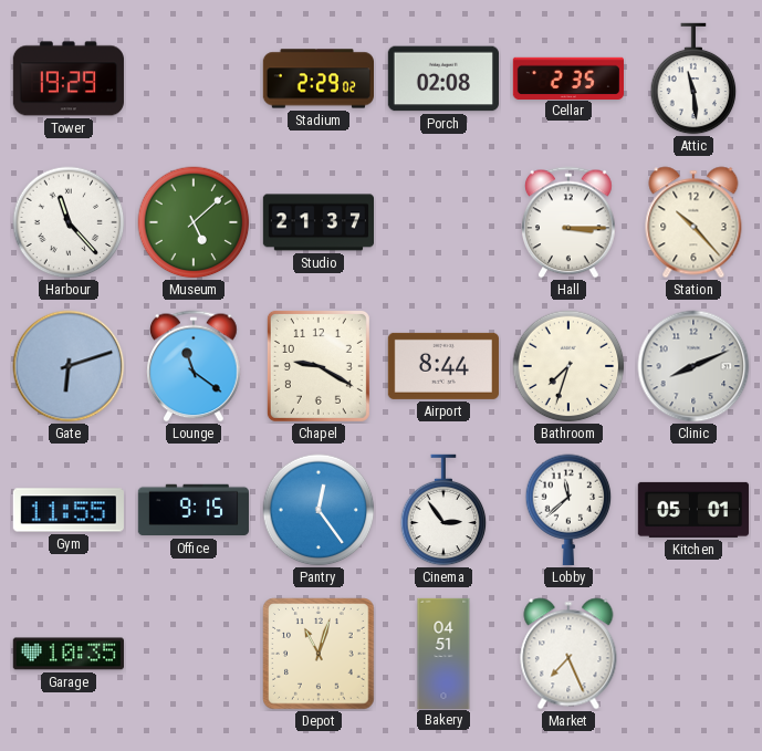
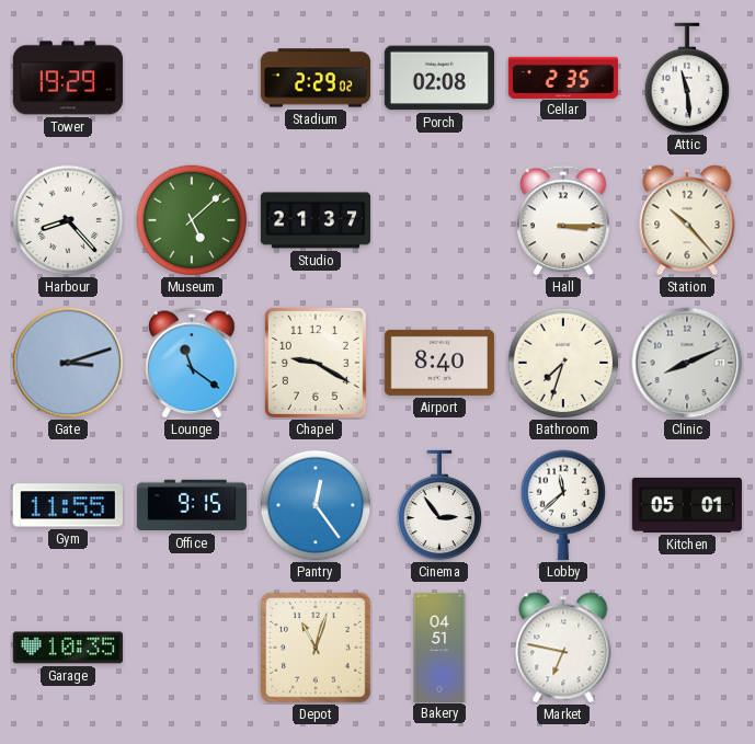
Harbour: 11:23 -> 8:23
Gate: 6:12 -> 3:12
Airport: 8:44 -> 8:40
Market: 7:26 -> 6:47
